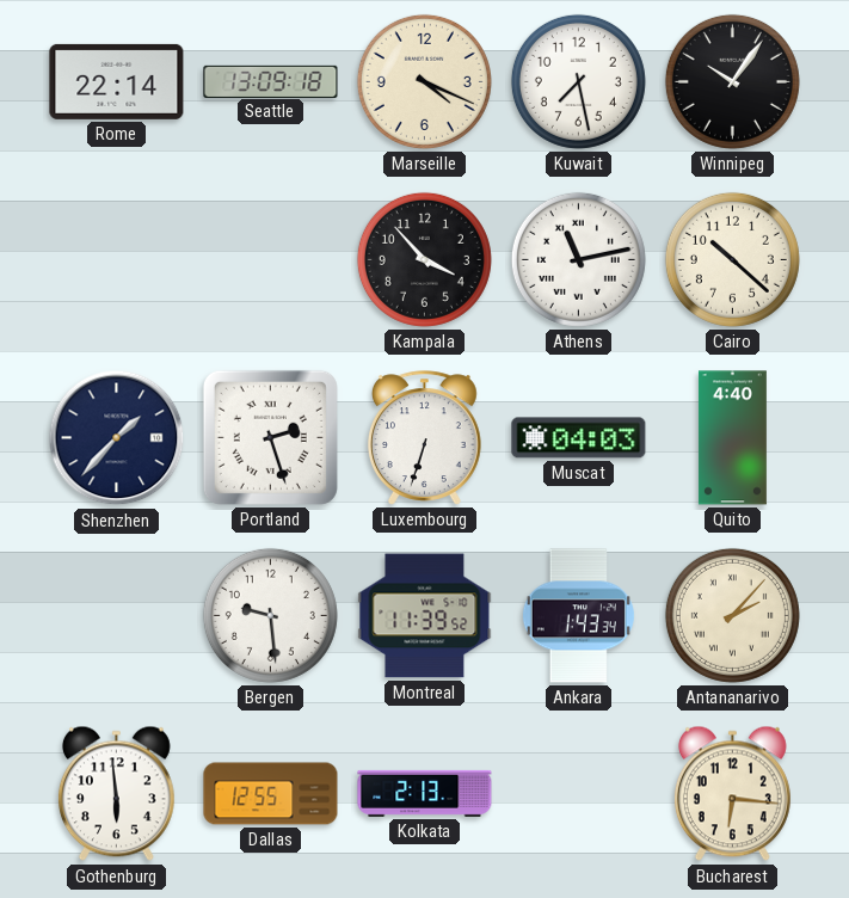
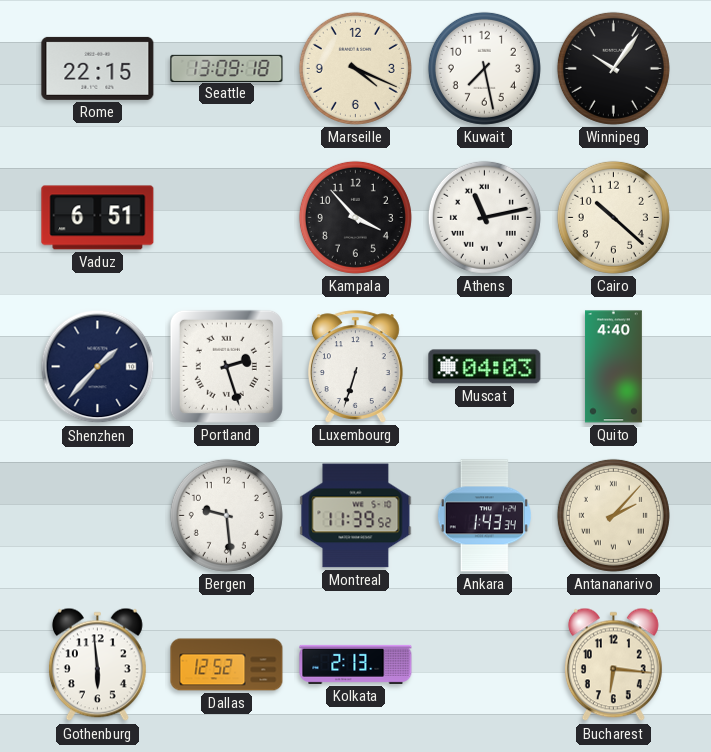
Rome: 22:14 -> 22:15
Vaduz: none -> 6:51
Dallas: 12:55 -> 12:52
